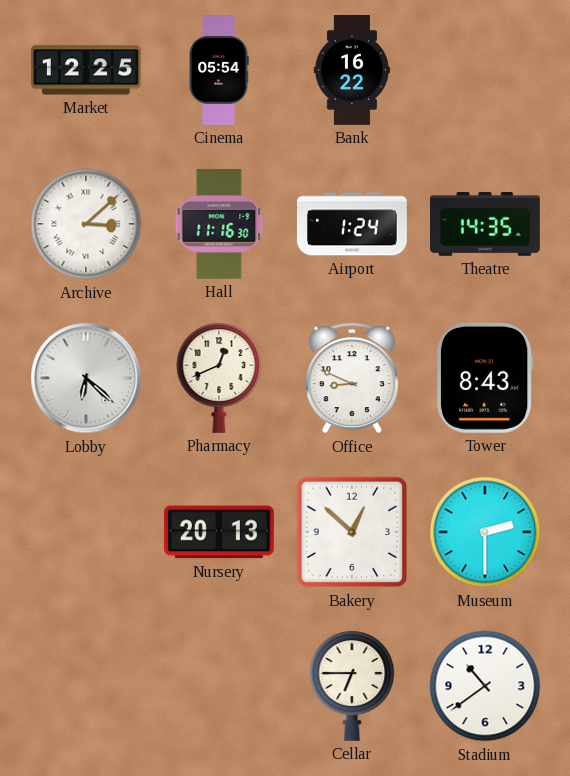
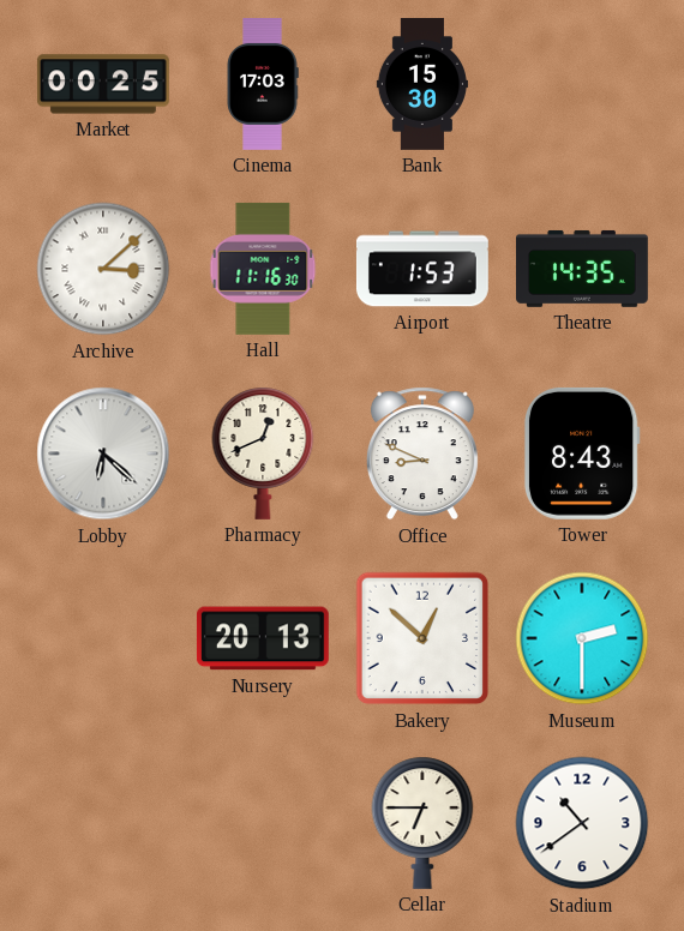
Market: 12:25 -> 00:25
Cinema: 05:54 -> 17:03
Bank: 16:22 -> 15:30
Airport: 1:24 -> 1:53
